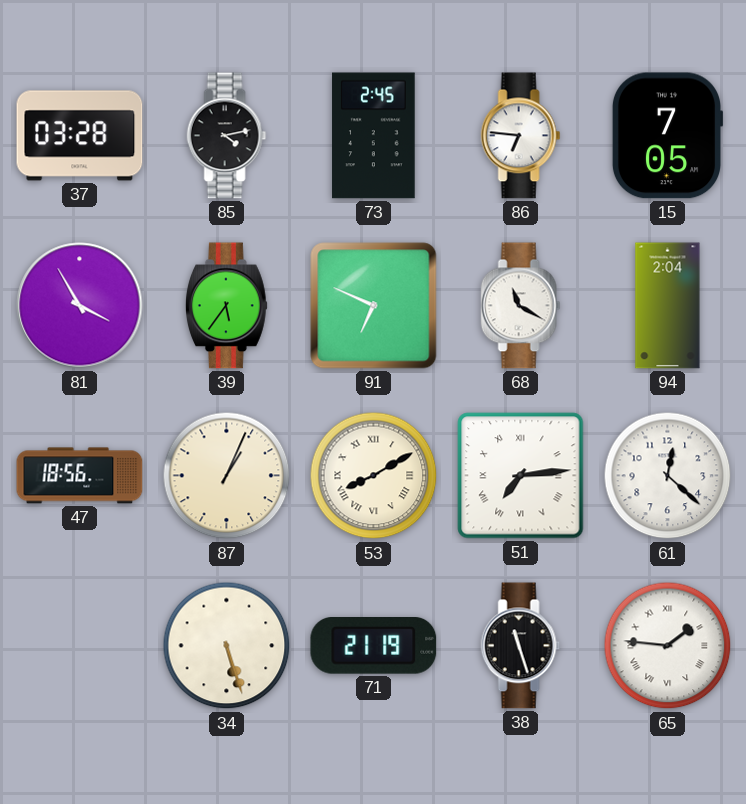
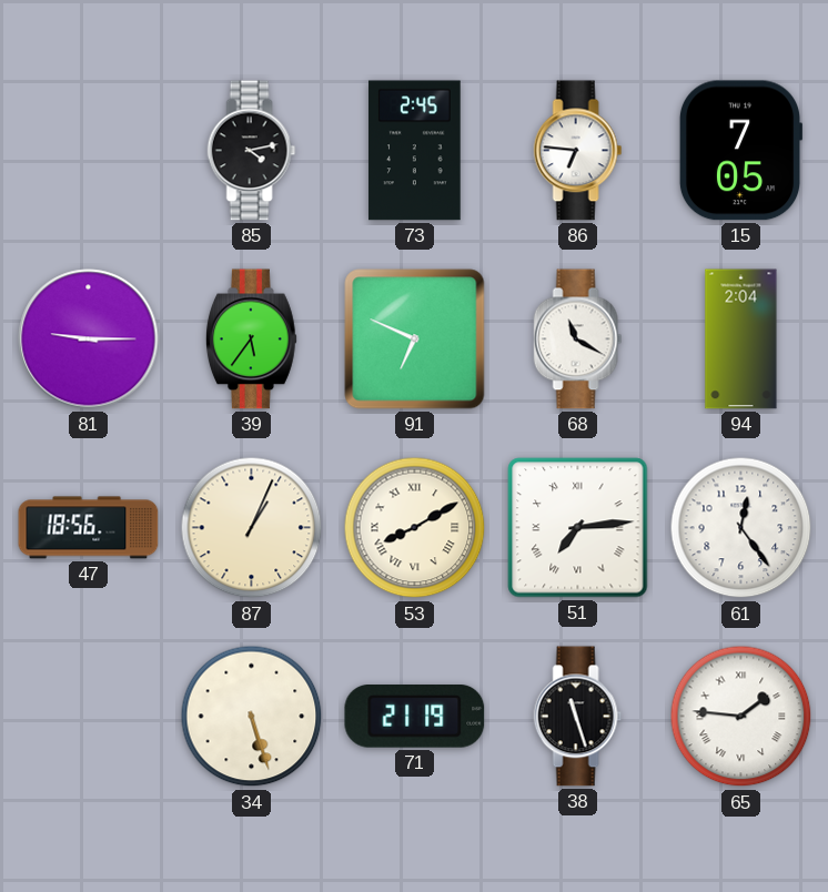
37: 03:28 -> none
81: 3:55 -> 9:15
61: 12:22 -> 12:24
